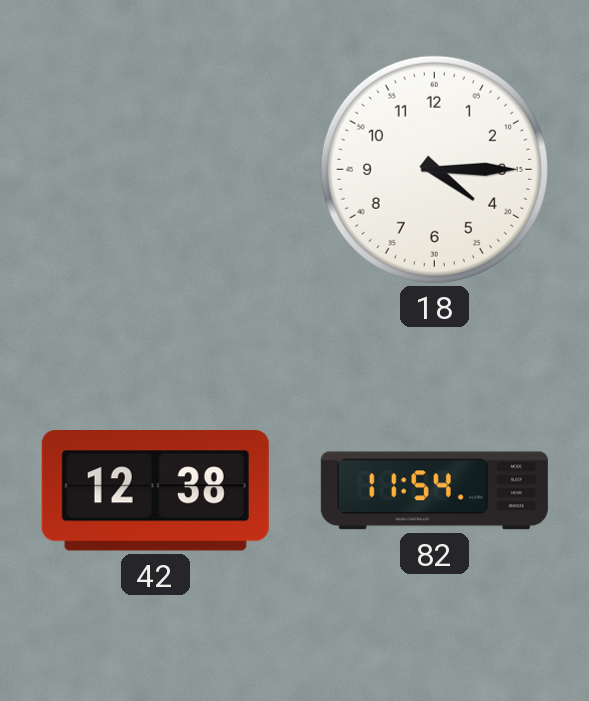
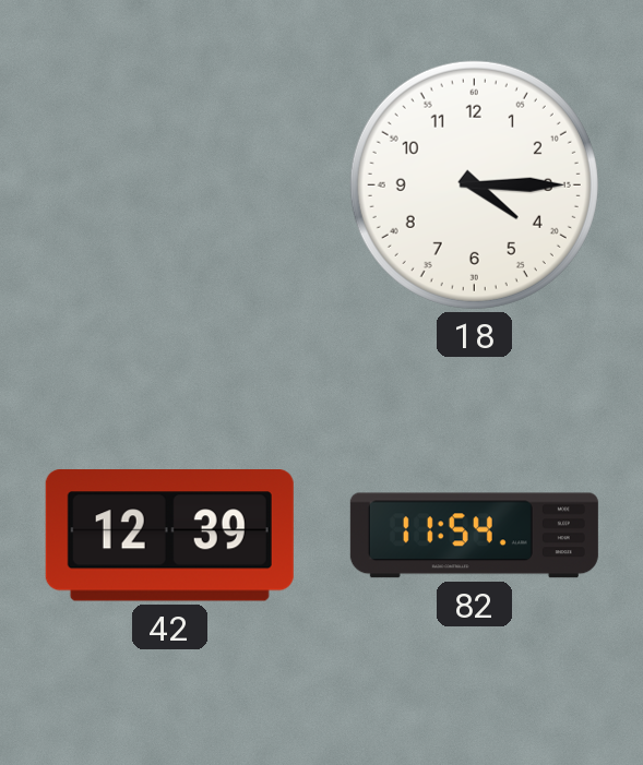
42: 12:38 -> 12:39
